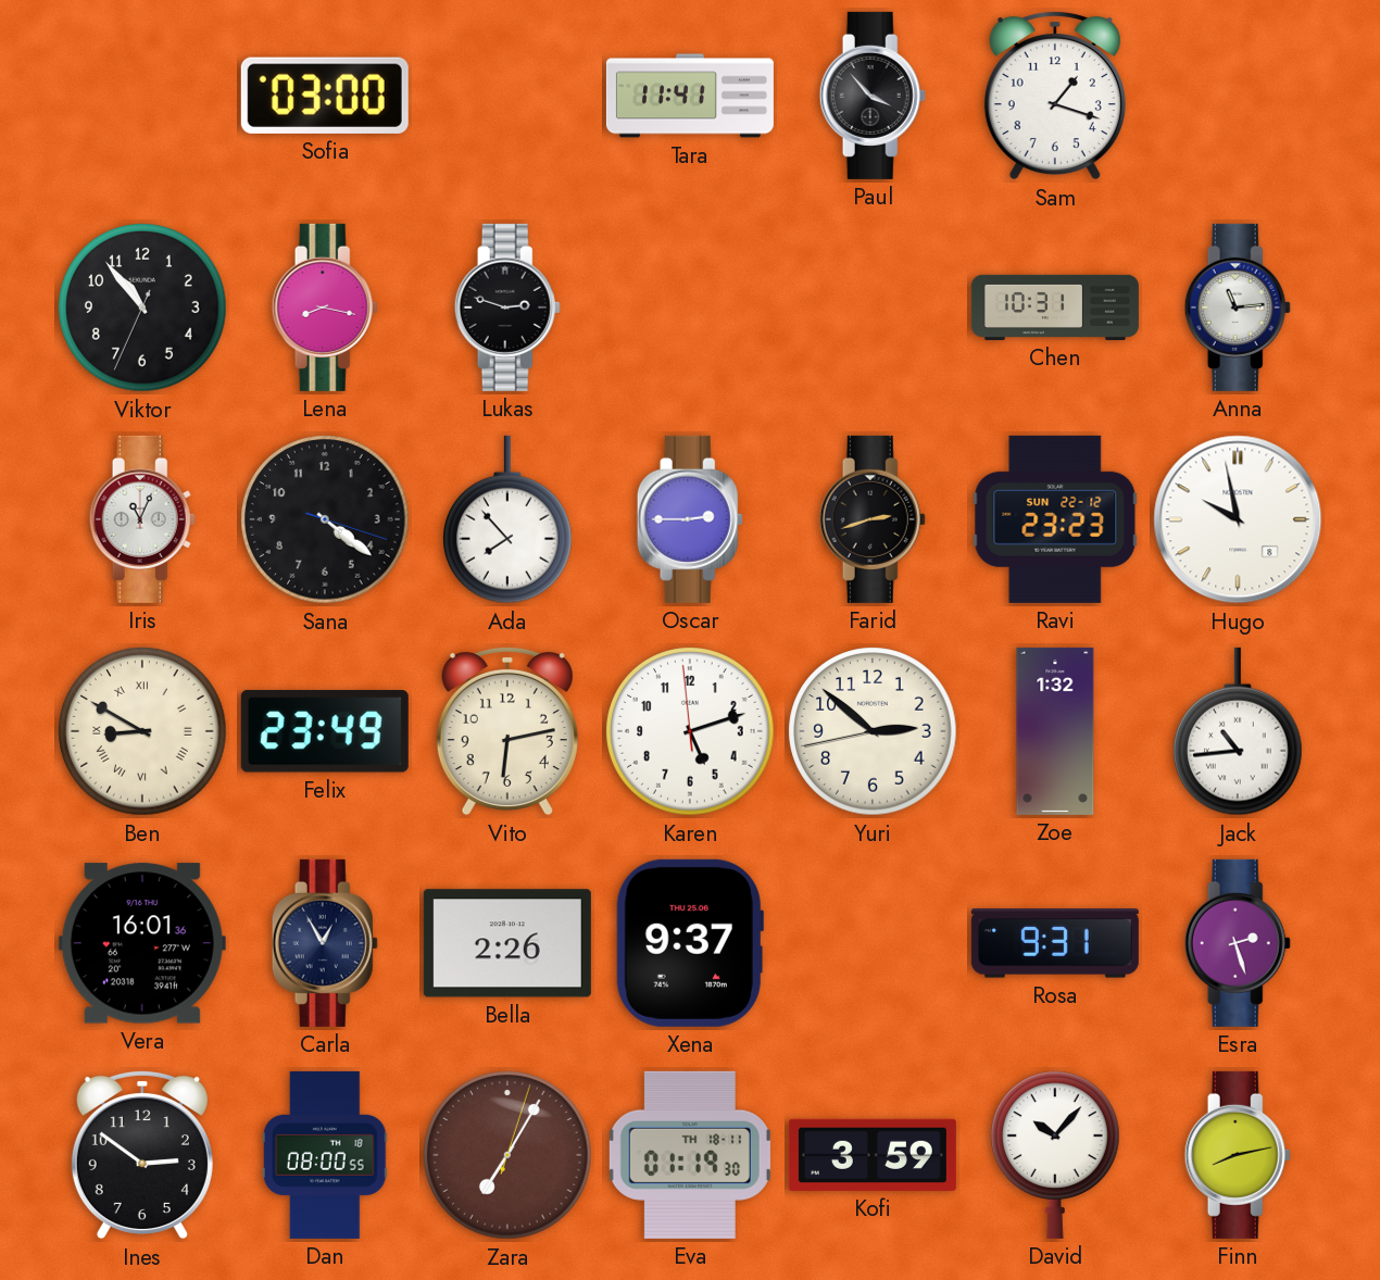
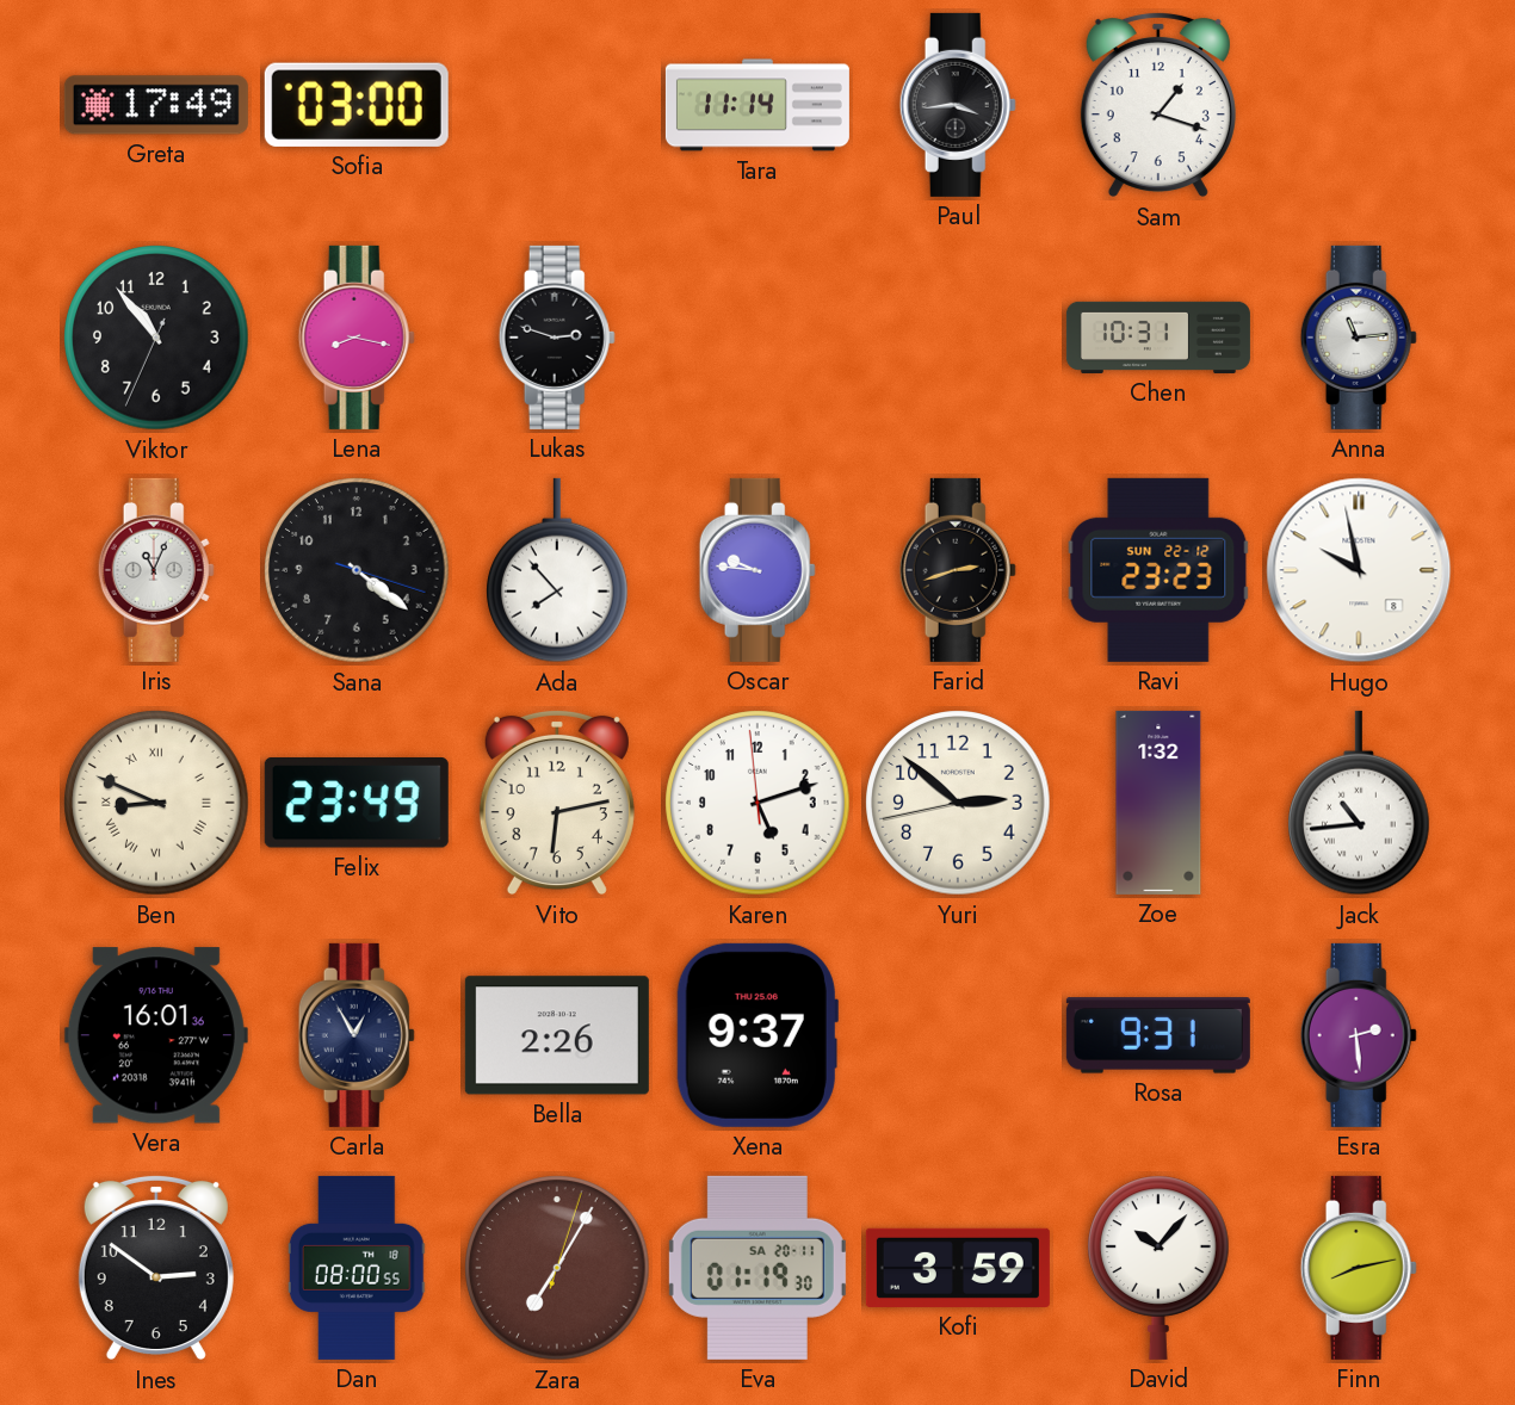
Greta: none -> 17:49
Tara: 11:41 -> 11:14
Paul: 3:53 -> 3:44
Oscar: 2:45 -> 9:46
Ben: 8:50 -> 8:49
Esra: 2:27 -> 2:29
Eva date: TH 18-11 -> SA 20-11
